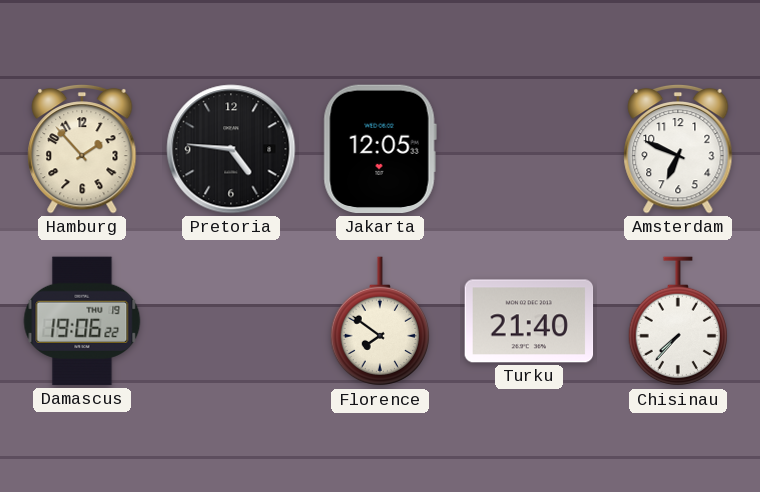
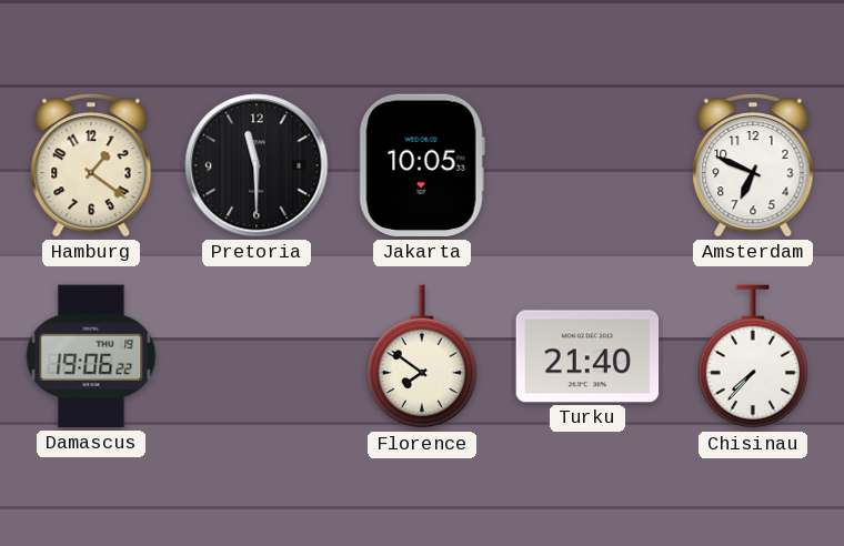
Hamburg: 1:53 -> 1:21
Pretoria: 4:46 -> 11:30
Jakarta: 12:05 -> 10:05
